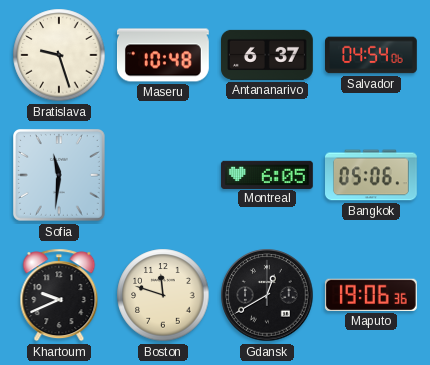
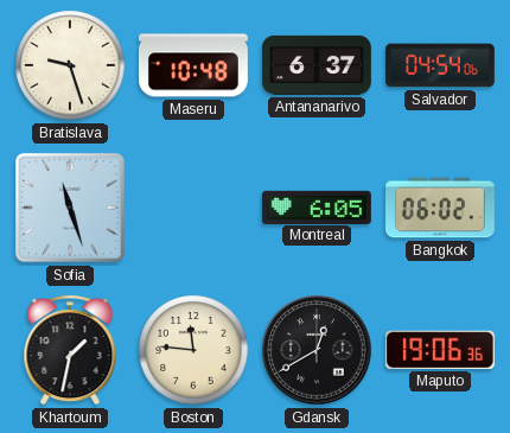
Sofia: 11:31 -> 11:27
Bangkok: 05:06 -> 06:02
Khartoum: 9:41 -> 1:32
Boston: 11:48 -> 11:46
